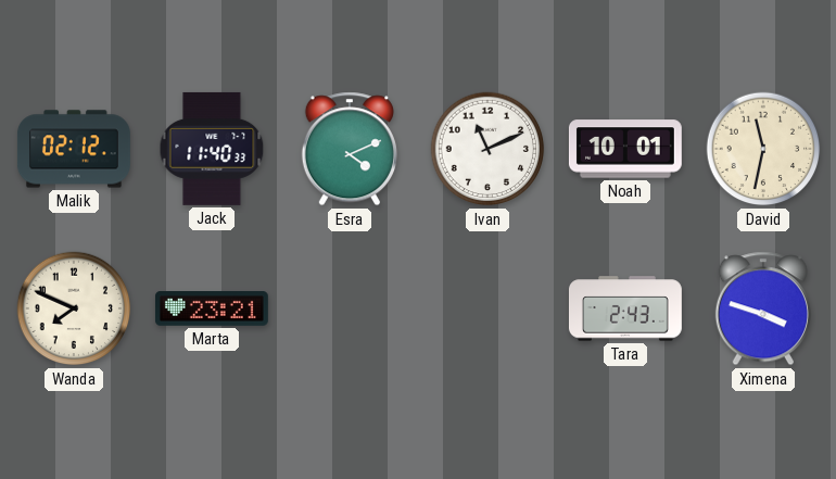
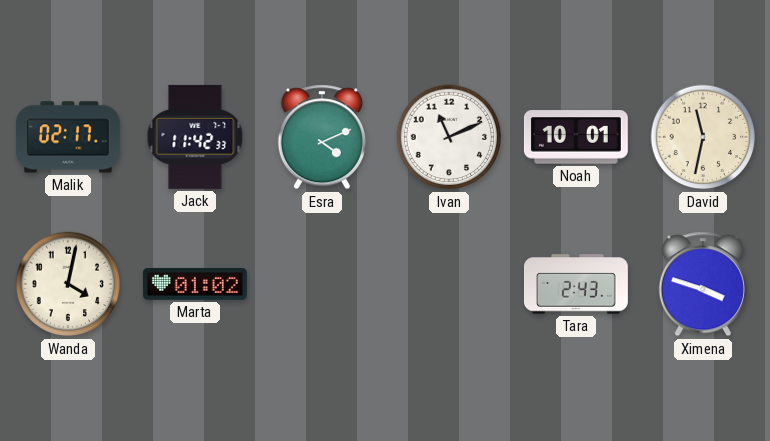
Malik: 02:12 -> 02:17
Jack: 11:40 -> 11:42
Wanda: 7:49 -> 4:02
Marta: 23:21 -> 01:02
